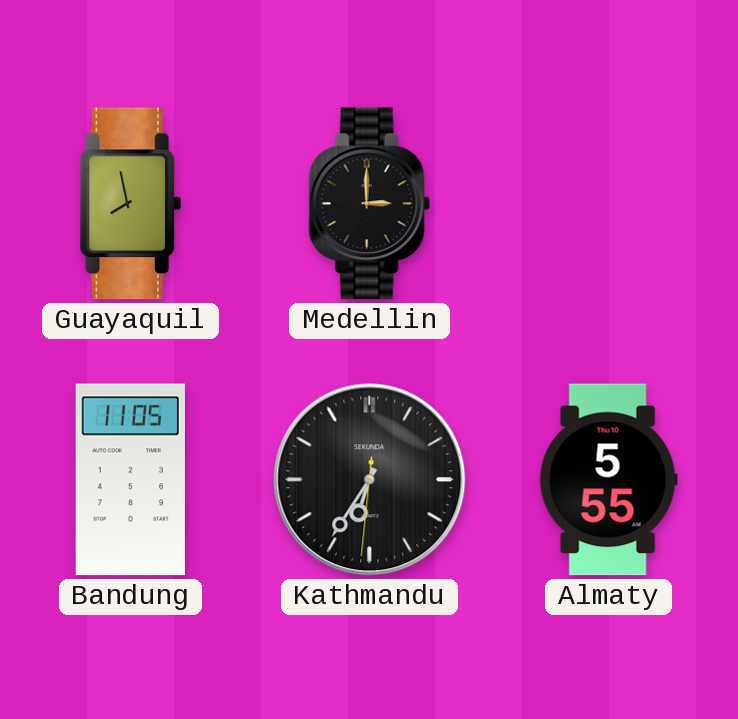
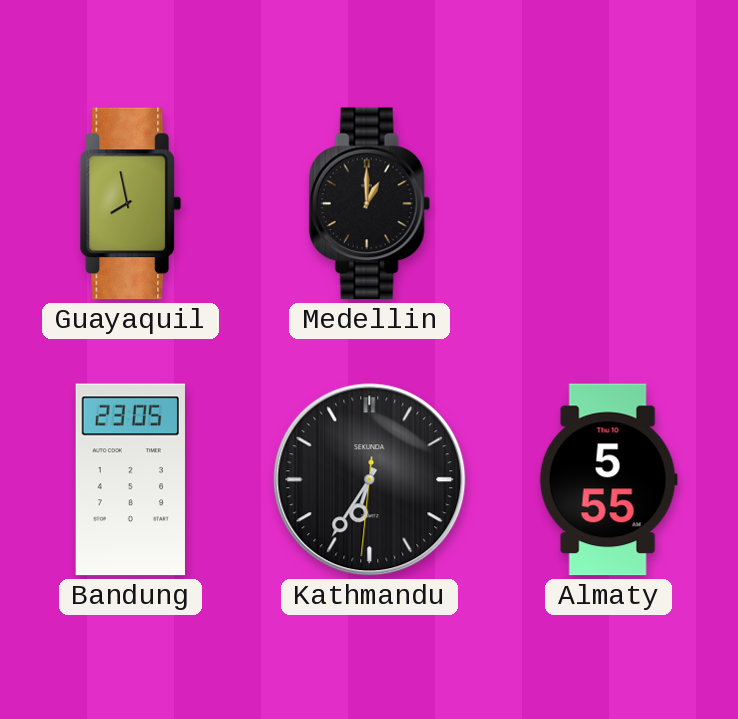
Medellin: 3:00 -> 1:00
Bandung: 11:05 -> 23:05
